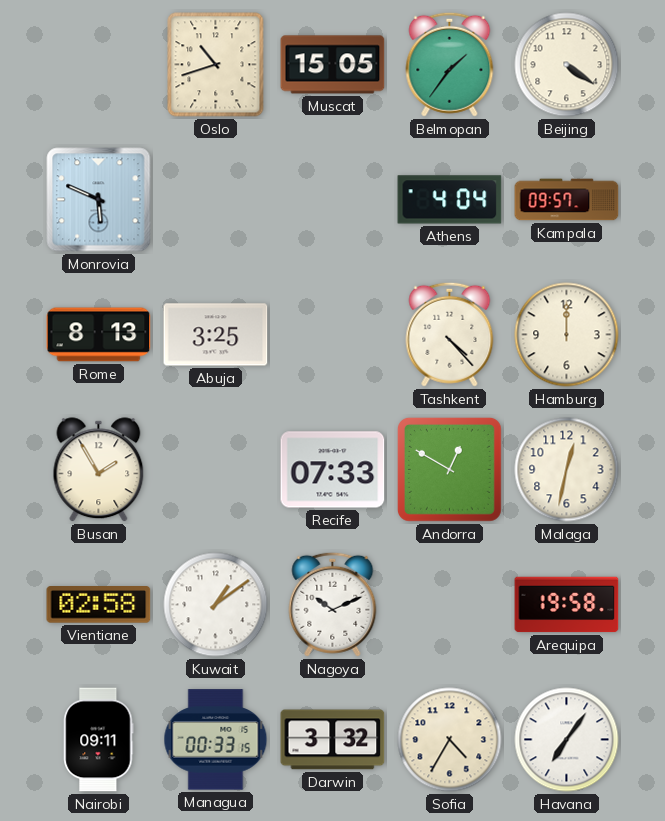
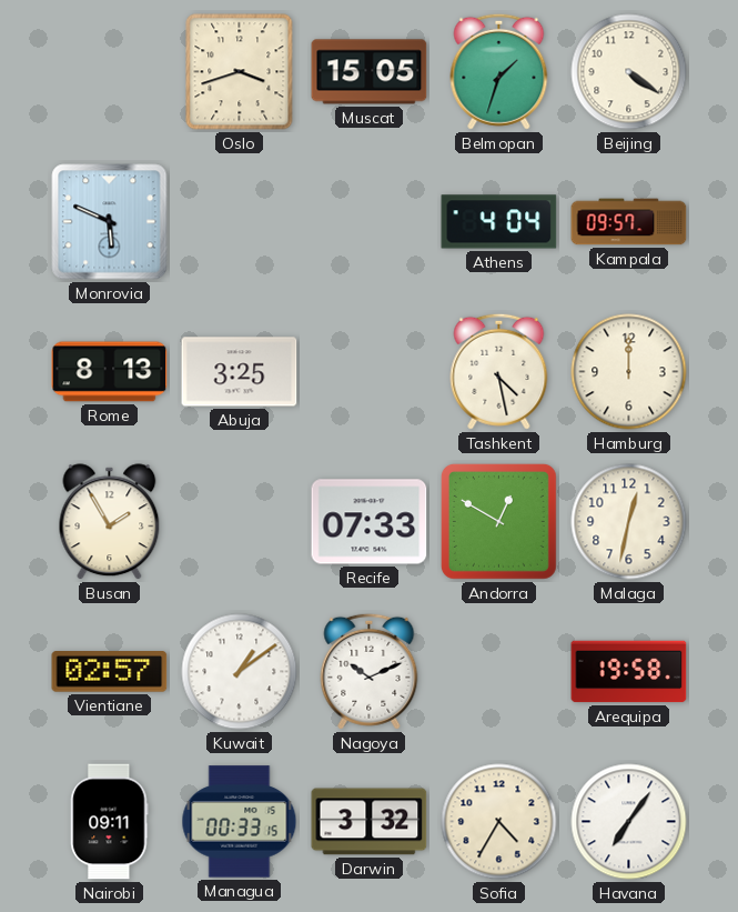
Oslo: 10:42 -> 3:42
Belmopan: 1:36 -> 1:33
Tashkent: 4:23 -> 4:28
Vientiane: 02:58 -> 02:57
